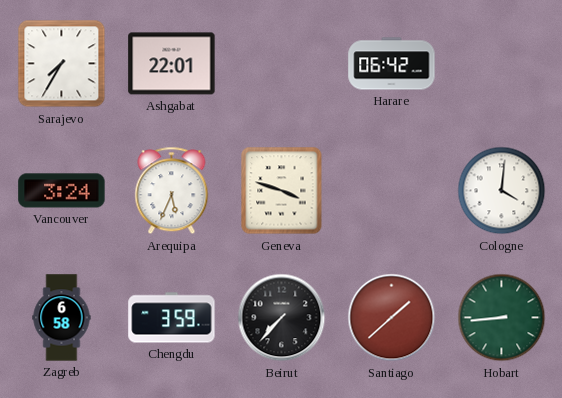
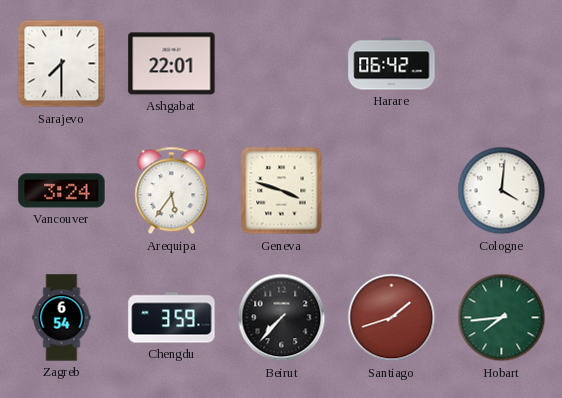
Sarajevo: 7:35 -> 7:30
Arequipa: 5:34 -> 5:36
Zagreb: 6:58 -> 6:54
Santiago: 1:38 -> 1:42
Hobart: 8:44 -> 7:44
